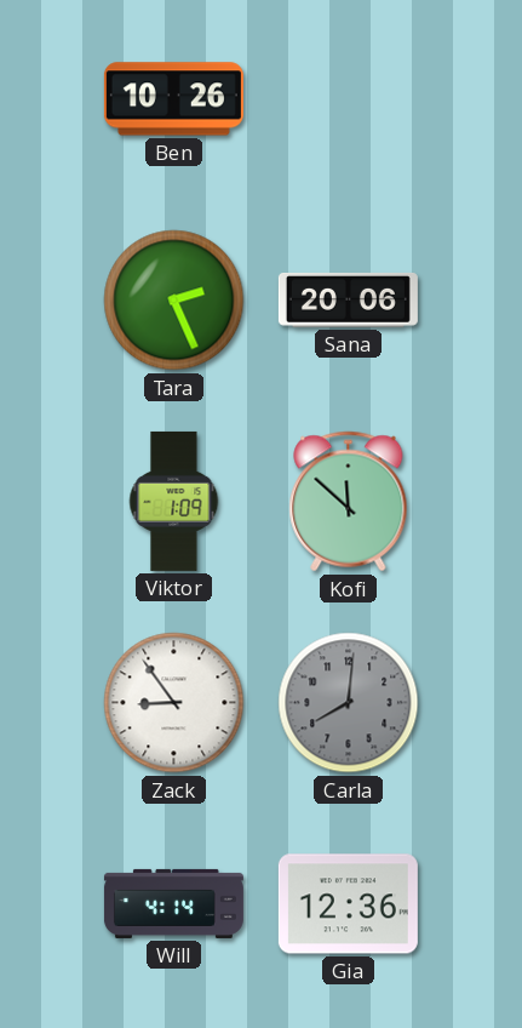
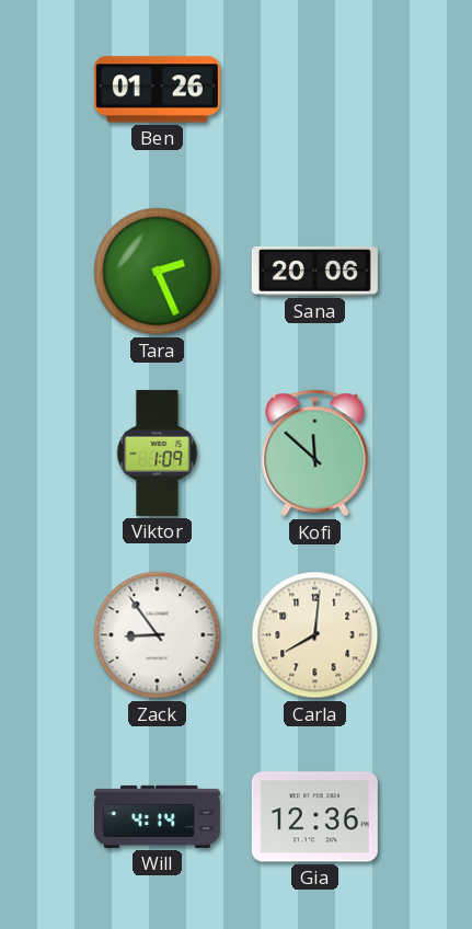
Ben: 10:26 -> 01:26
Carla dial: grey -> cream
